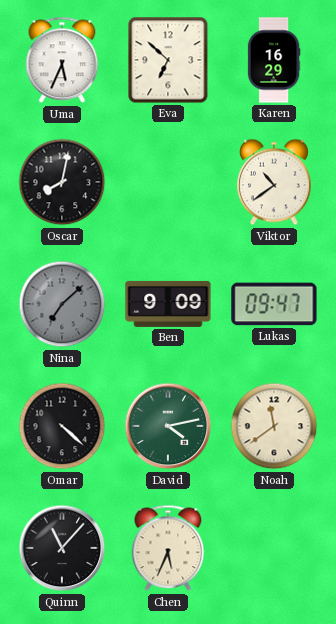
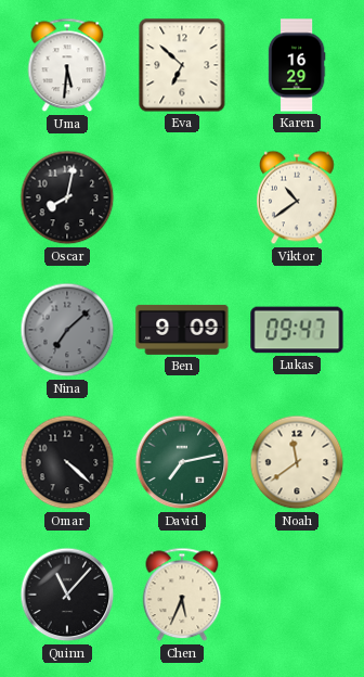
Uma: 5:34 -> 5:31
David: 4:13 -> 7:13
